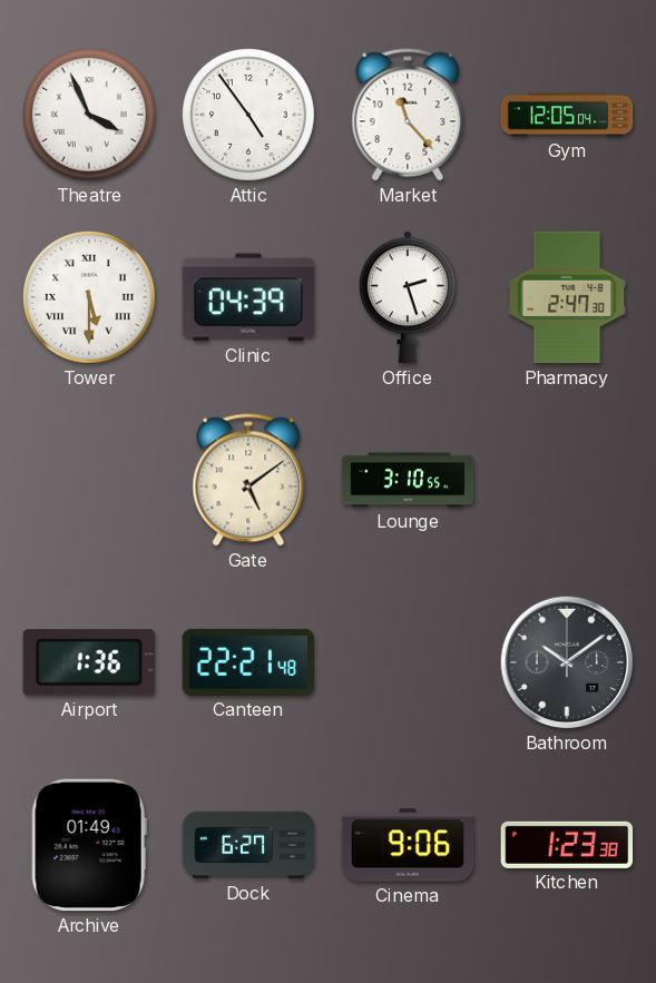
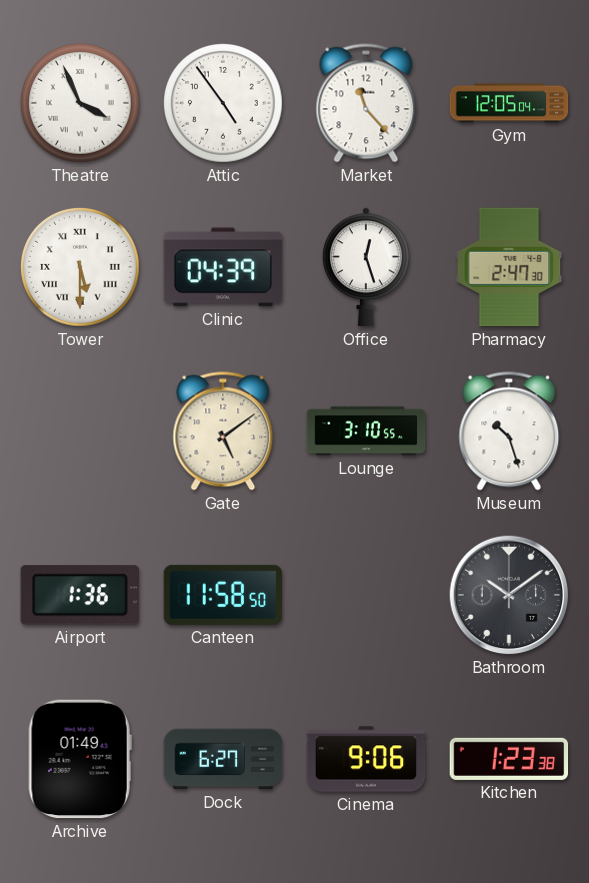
Office: 2:27 -> 12:27
Museum: none -> 10:27
Canteen: 22:21 -> 11:58
